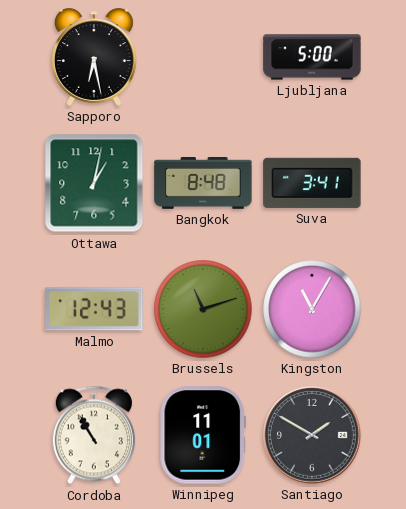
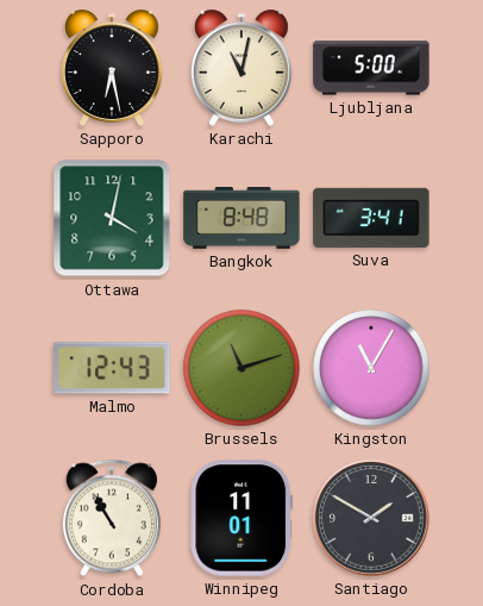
Karachi: none -> 11:02
Ottawa: 1:02 -> 4:02
